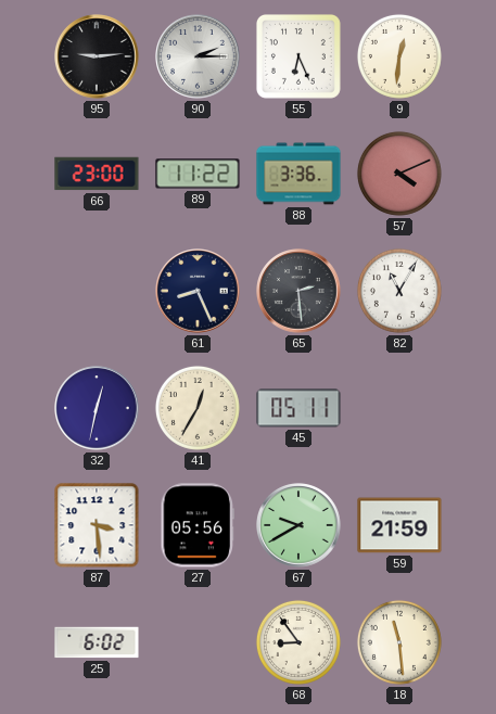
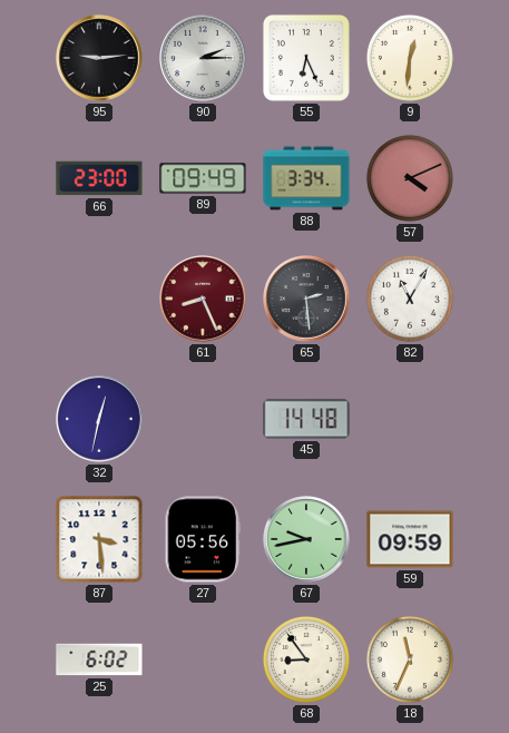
89: 11:22 -> 09:49
88: 3:36 -> 3:34
61 dial: navy -> burgundy
41: 12:35 -> none
45: 05:11 -> 14:48
67: 9:40 -> 9:43
59: 21:59 -> 09:59
18: 11:29 -> 11:34
